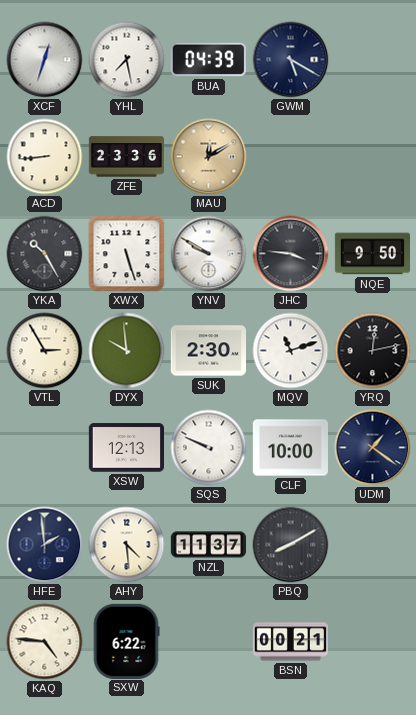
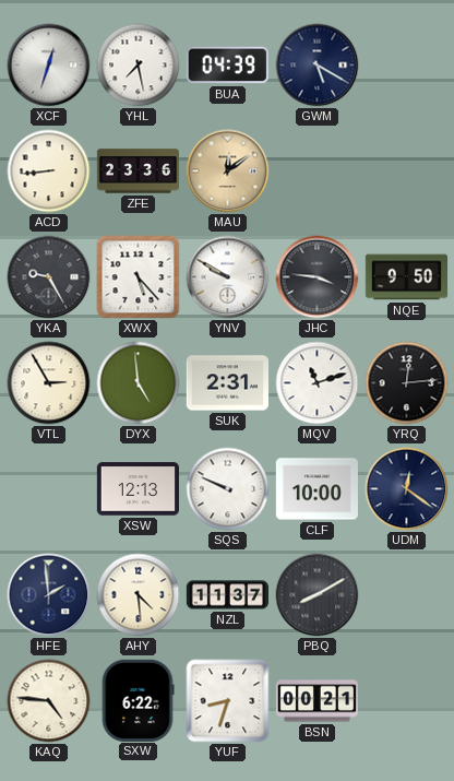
MAU: 12:10 -> 12:09
YKA: 10:25 -> 9:25
XWX: 5:27 -> 5:23
DYX: 9:59 -> 4:59
SUK: 2:30 -> 2:31
YRQ: 12:13 -> 12:14
UDM: 1:21 -> 12:21
YUF: none -> 8:33
